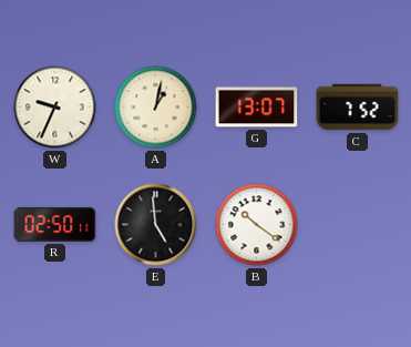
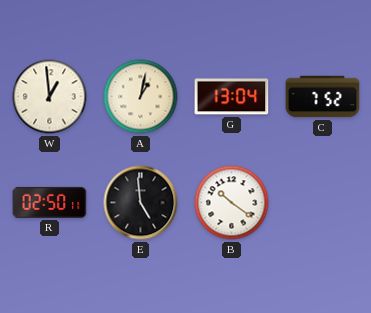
W: 9:34 -> 12:59
G: 13:07 -> 13:04
